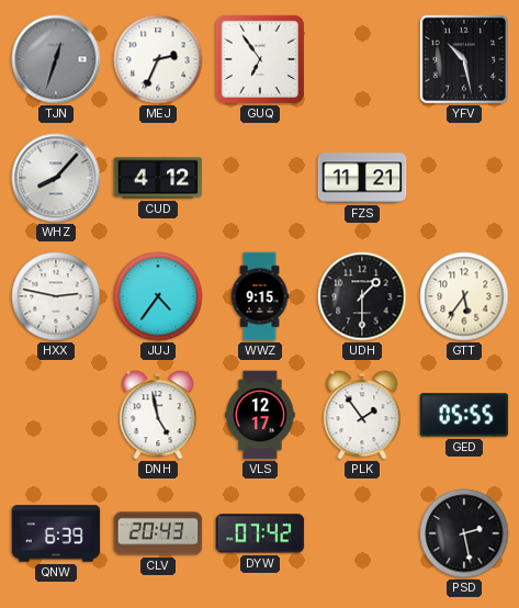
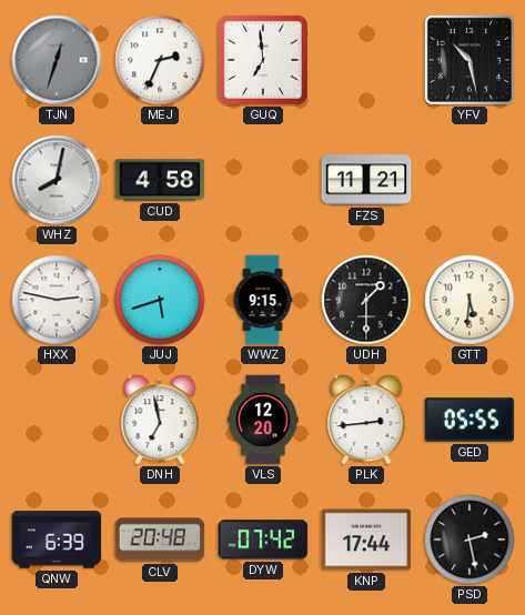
GUQ: 6:54 -> 6:59
WHZ: 8:07 -> 8:02
CUD: 4:12 -> 4:58
JUJ: 4:36 -> 5:42
GTT: 5:36 -> 5:31
DNH: 4:58 -> 6:58
VLS: 12:17 -> 12:20
PLK: 1:54 -> 2:44
CLV: 20:43 -> 20:48
KNP: none -> 17:44
